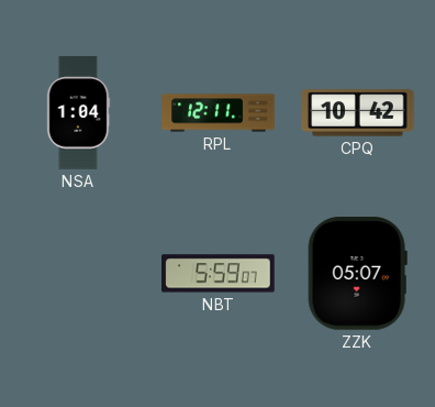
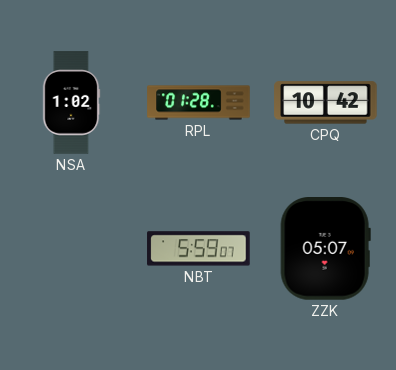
NSA: 1:04 -> 1:02
RPL: 12:11 -> 01:28
